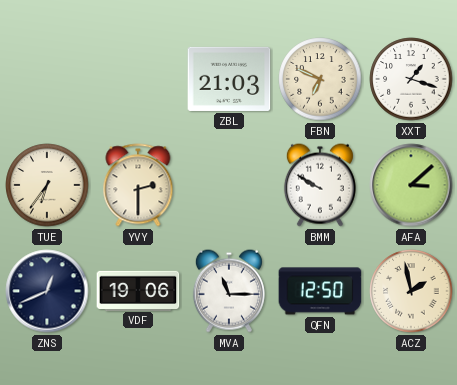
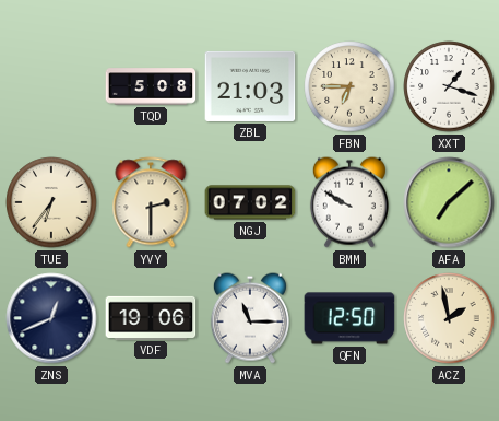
TQD: none -> 5:08
FBN: 6:49 -> 6:45
NGJ: none -> 07:02
AFA: 3:08 -> 7:08
